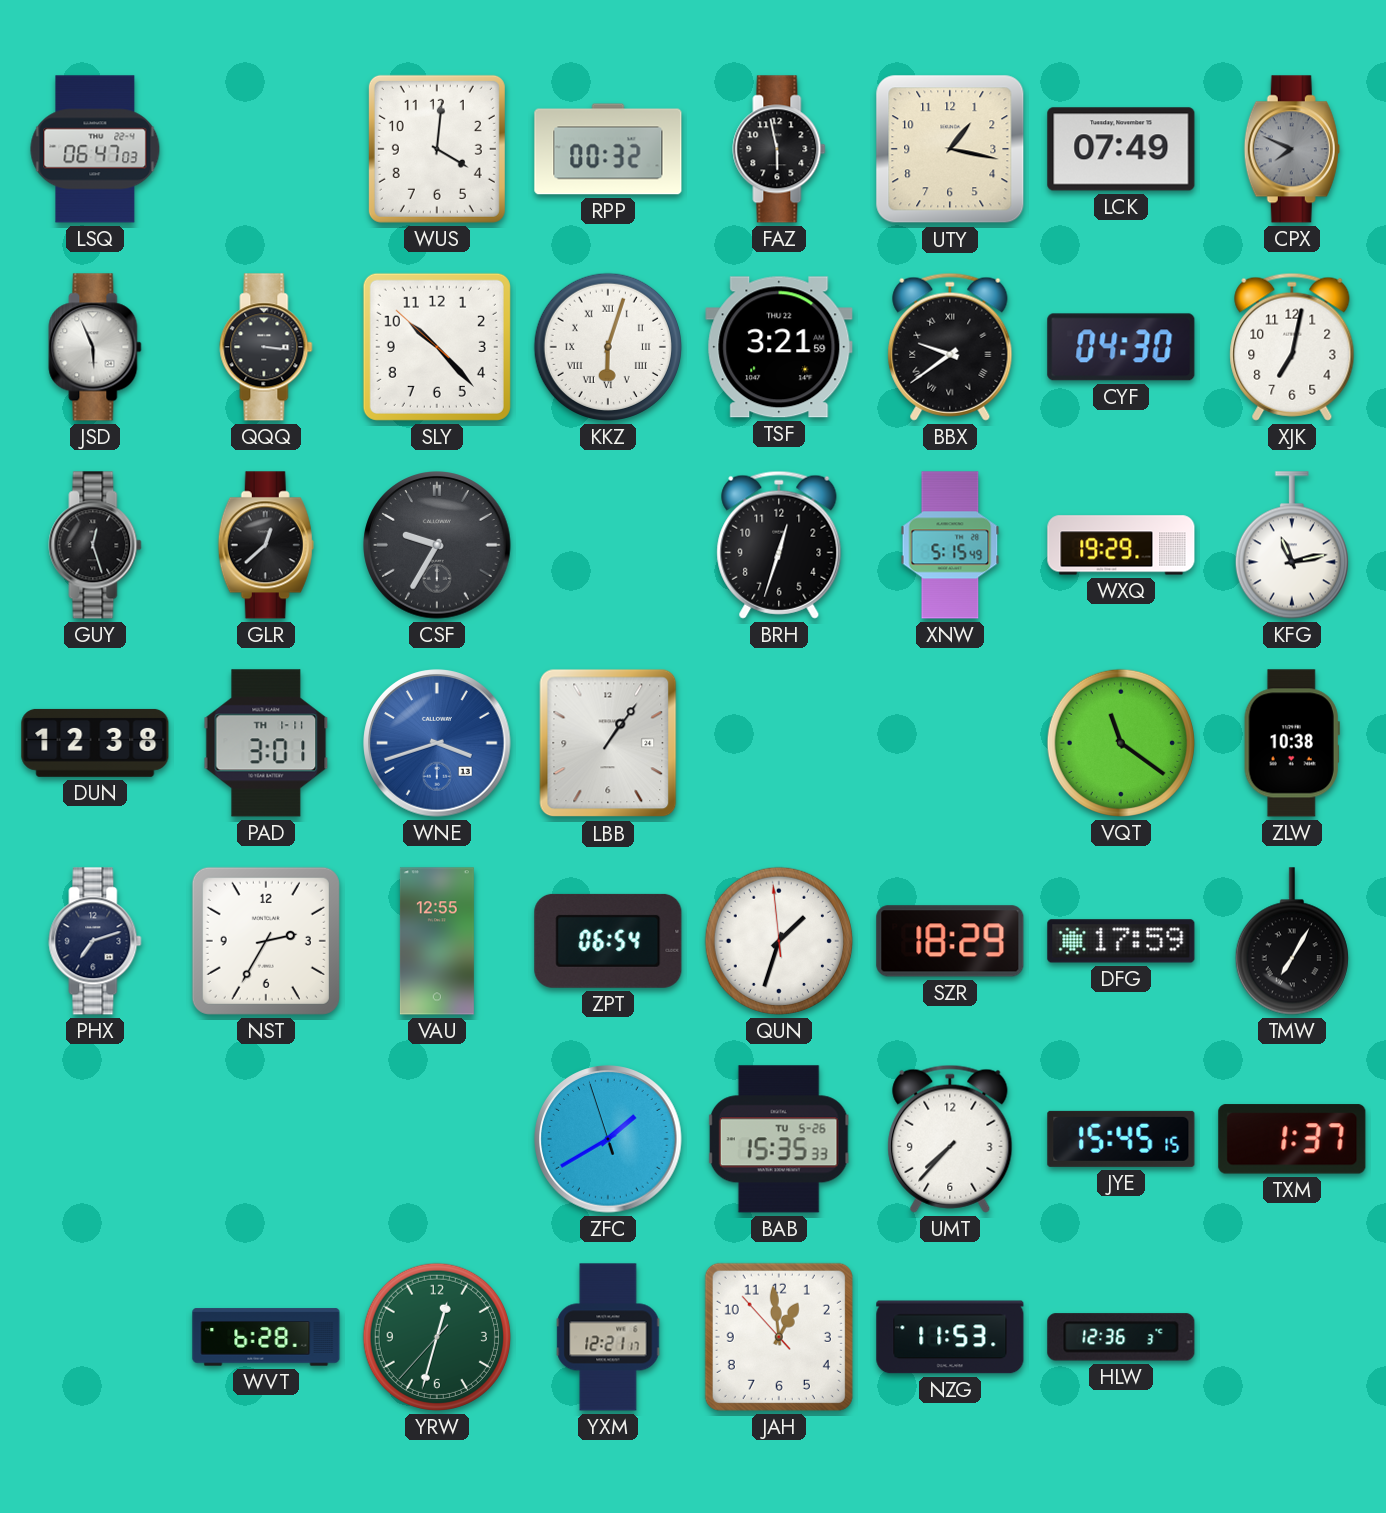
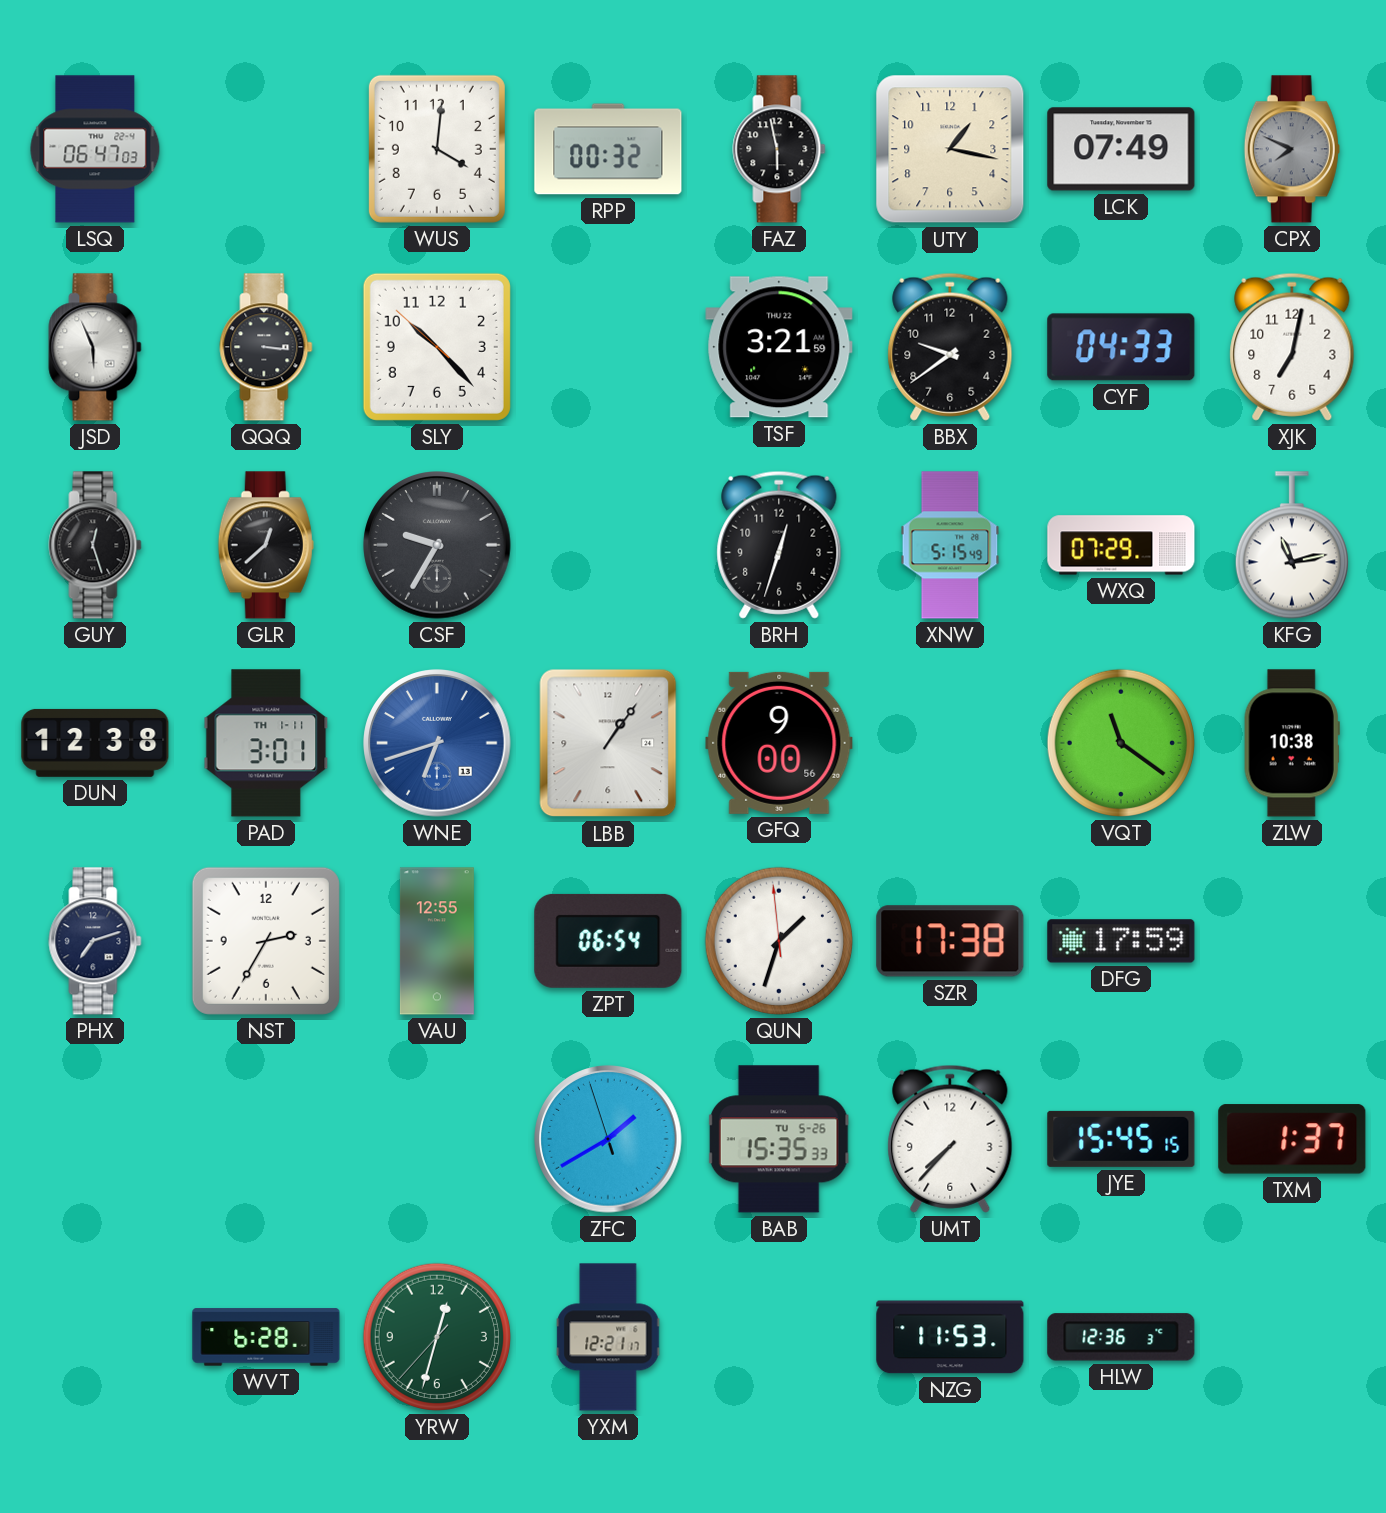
KKZ: 6:03 -> none
BBX numerals: Roman -> Arabic
CYF: 04:30 -> 04:33
WXQ: 19:29 -> 07:29
WNE: 3:42 -> 6:42
GFQ: none -> 9:00
SZR: 18:29 -> 17:38
TMW: 7:05 -> none
JAH: 12:58 -> none
